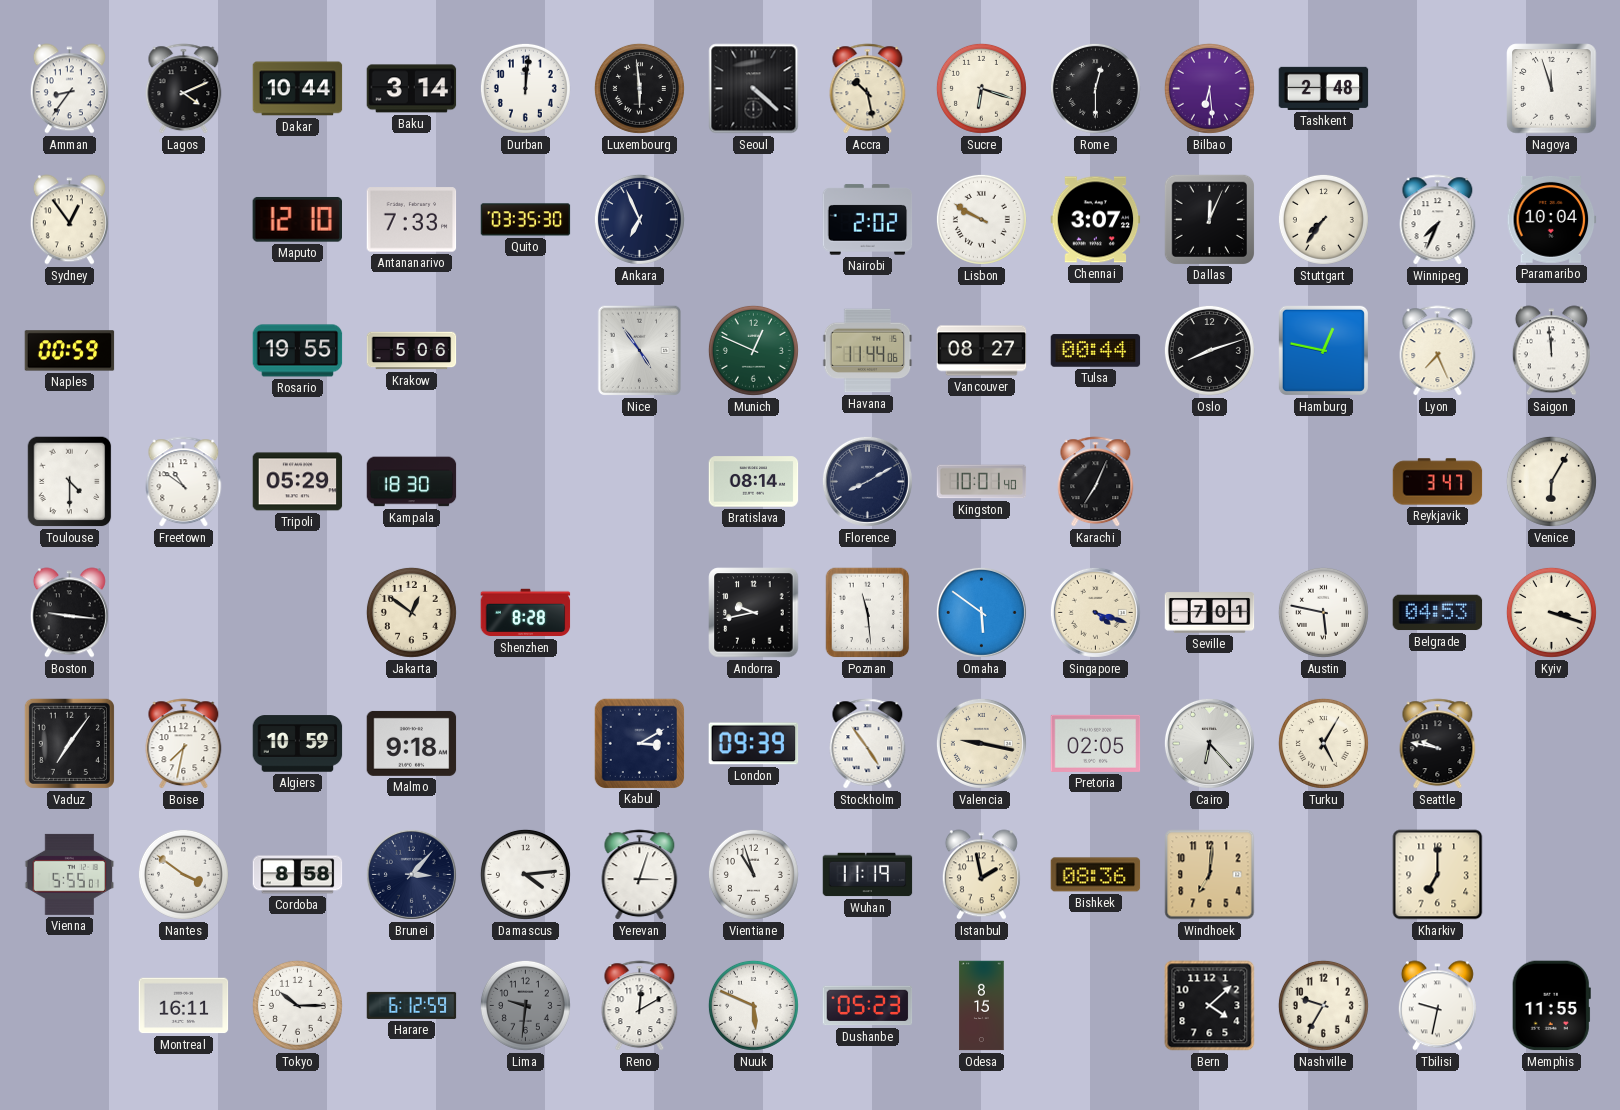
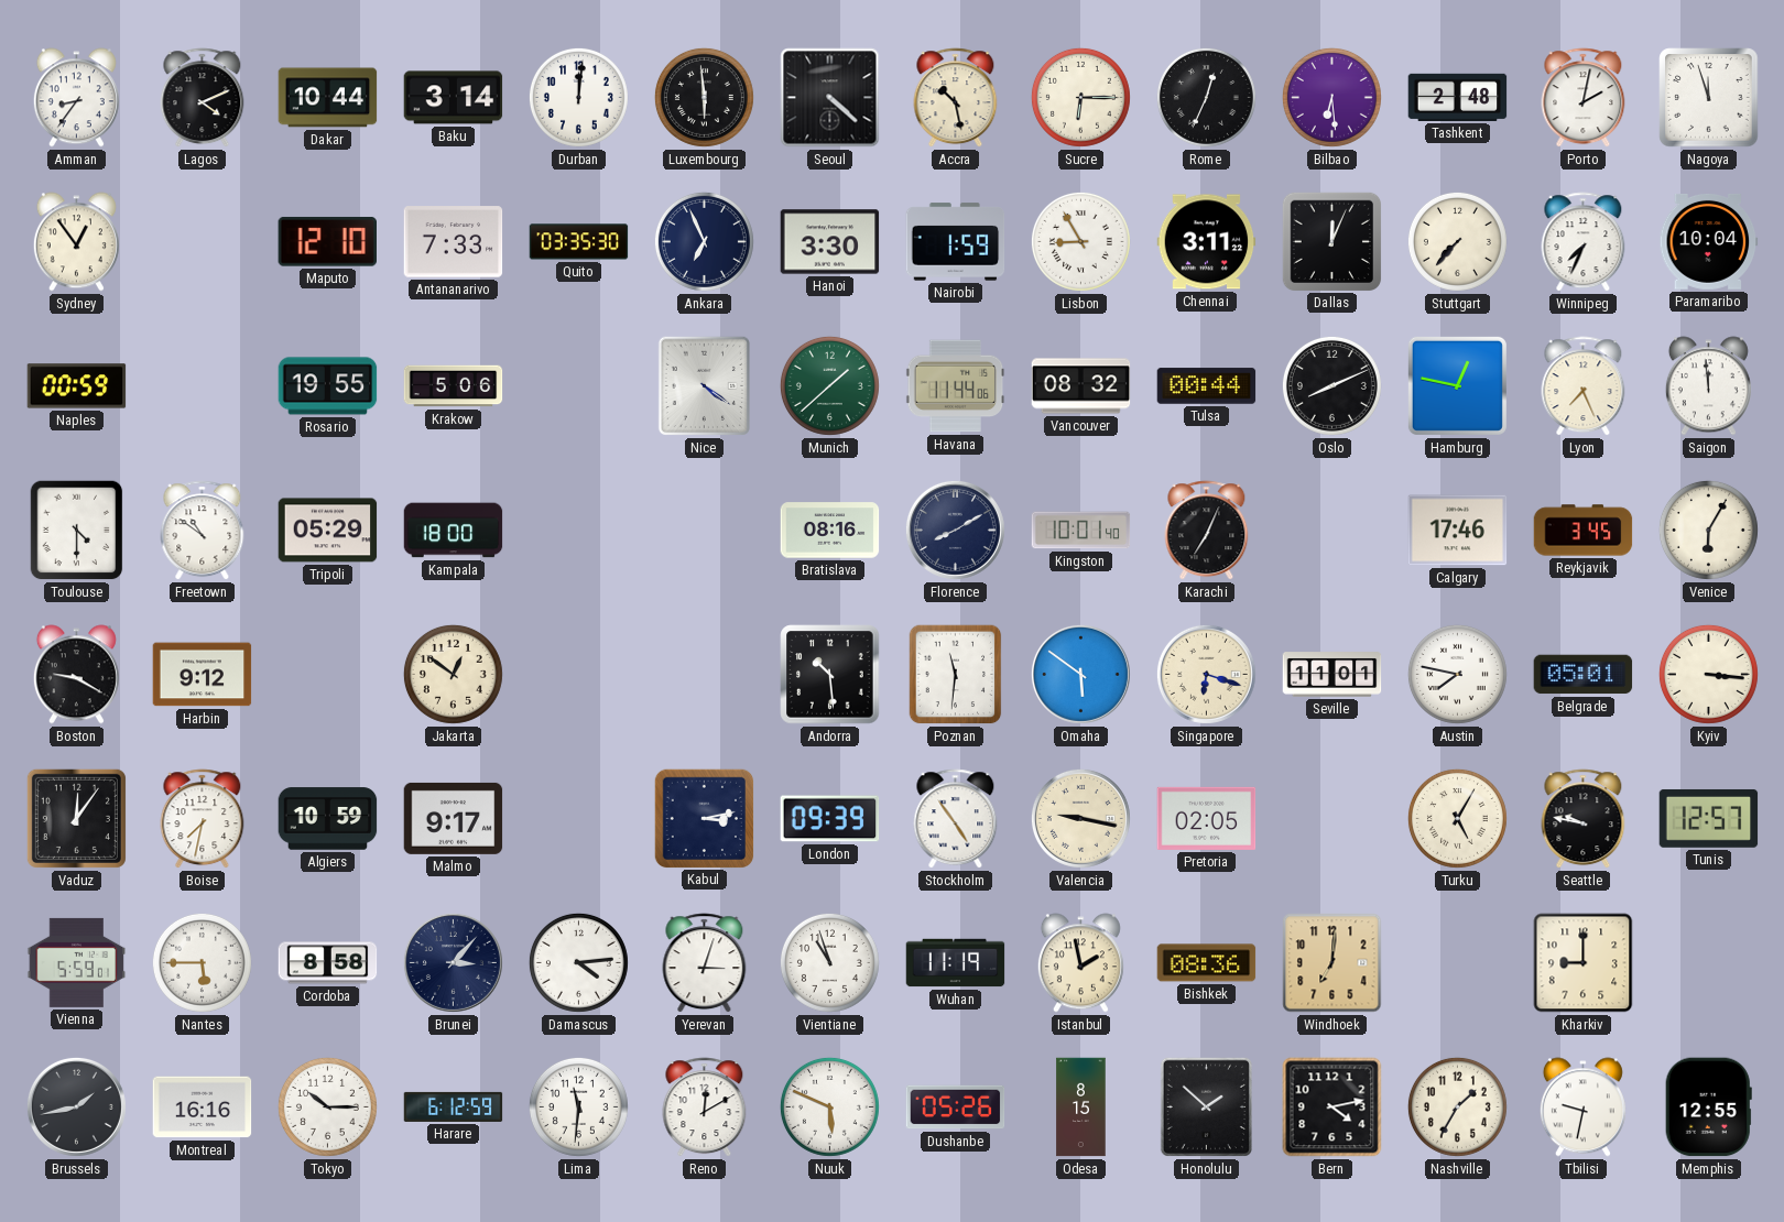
Sucre: 6:18 -> 6:15
Rome: 12:30 -> 12:34
Porto: none -> 2:02
Hanoi: none -> 3:30
Nairobi: 2:02 -> 1:59
Lisbon: 9:50 -> 8:55
Chennai: 3:07 -> 3:11
Stuttgart: 7:36 -> 7:37
Nice: 4:54 -> 4:21
Munich: 12:49 -> 1:38
Vancouver: 08:27 -> 08:32
Oslo: 8:12 -> 8:11
Kampala: 18:30 -> 18:00
Bratislava: 08:14 -> 08:16
Calgary: none -> 17:46
Reykjavik: 3:47 -> 3:45
Boston: 9:16 -> 9:20
Harbin: none -> 9:12
Shenzhen: 8:28 -> none
Andorra: 9:43 -> 10:29
Poznan: 11:29 -> 11:31
Singapore: 4:18 -> 6:18
Seville: 7:01 -> 11:01
Austin: 5:47 -> 7:47
Belgrade: 04:53 -> 05:01
Kyiv: 3:18 -> 3:16
Vaduz: 7:06 -> 12:06
Malmo: 9:18 -> 9:17
Kabul: 3:10 -> 3:13
Cairo: 6:23 -> none
Tunis: none -> 12:57
Vienna: 5:55 -> 5:59
Nantes: 3:51 -> 5:45
Kharkiv: 7:00 -> 9:00
Brussels: none -> 1:43
Montreal: 16:11 -> 16:16
Lima: 9:31 -> 11:31
Lima dial: grey -> white
Dushanbe: 05:23 -> 05:26
Honolulu: none -> 1:52
Bern: 4:08 -> 4:13
Nashville: 9:35 -> 1:35
Memphis: 11:55 -> 12:55
